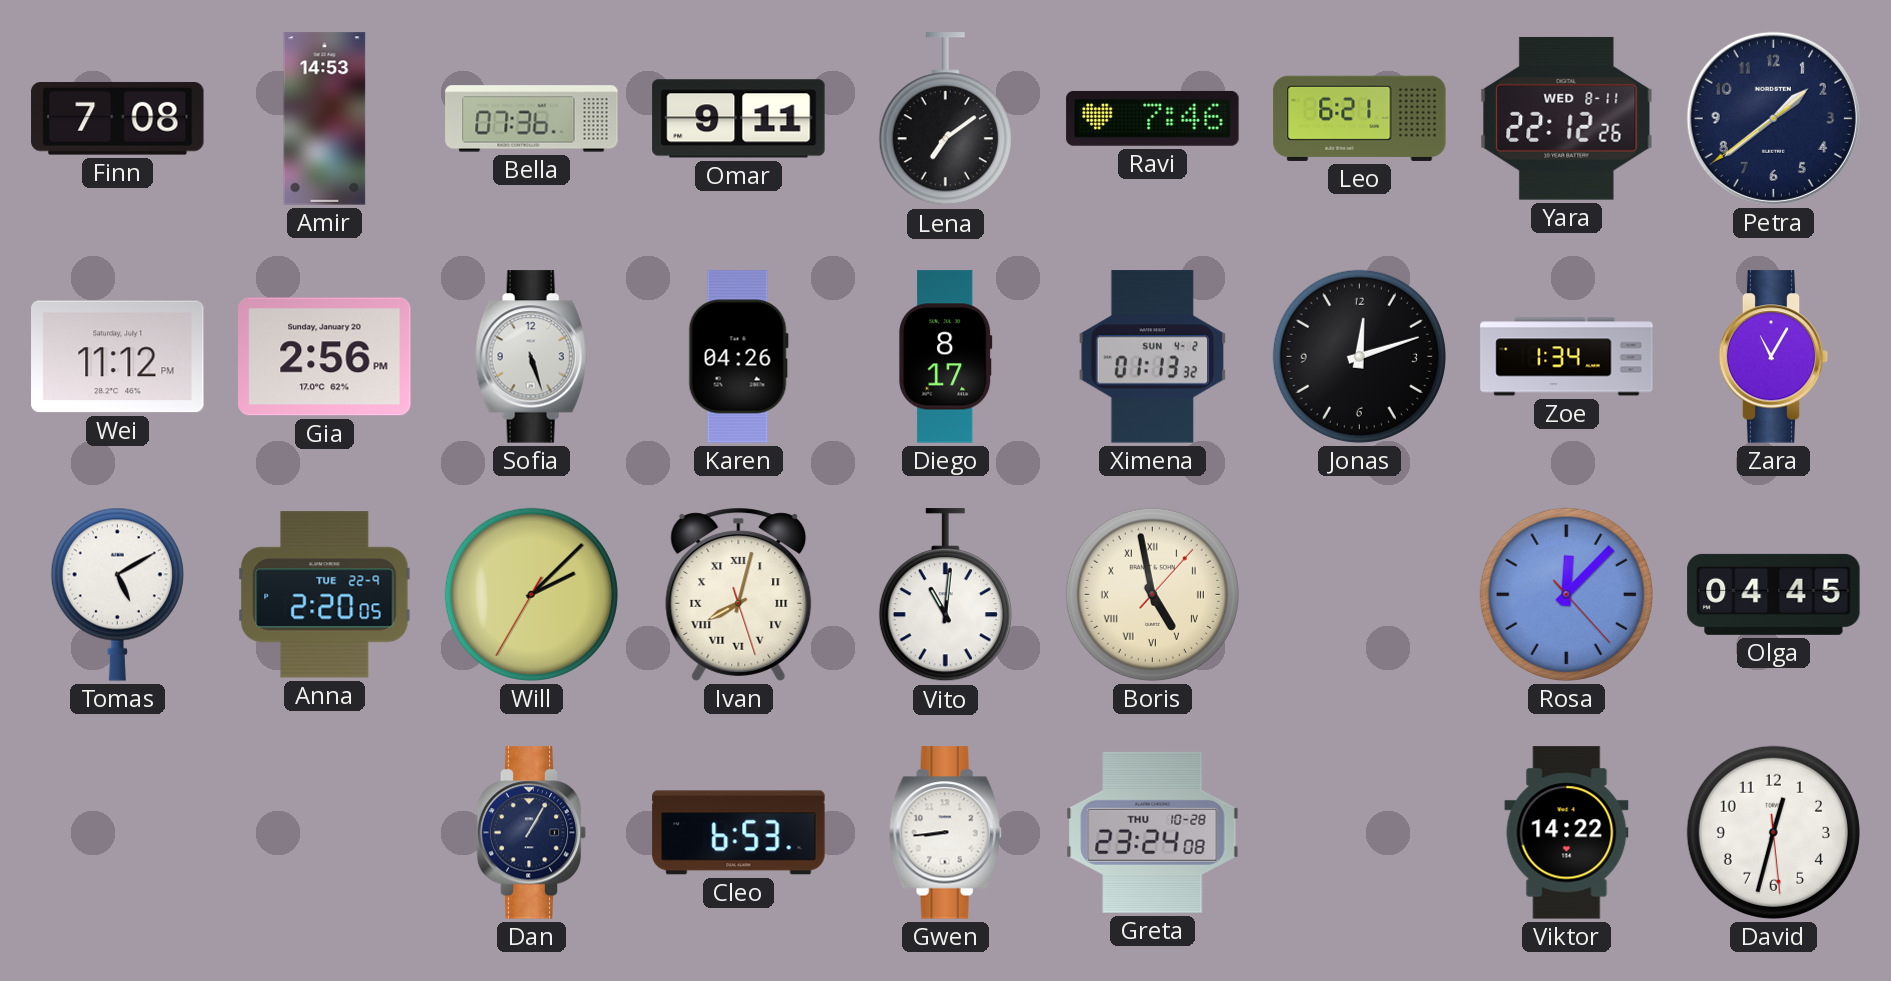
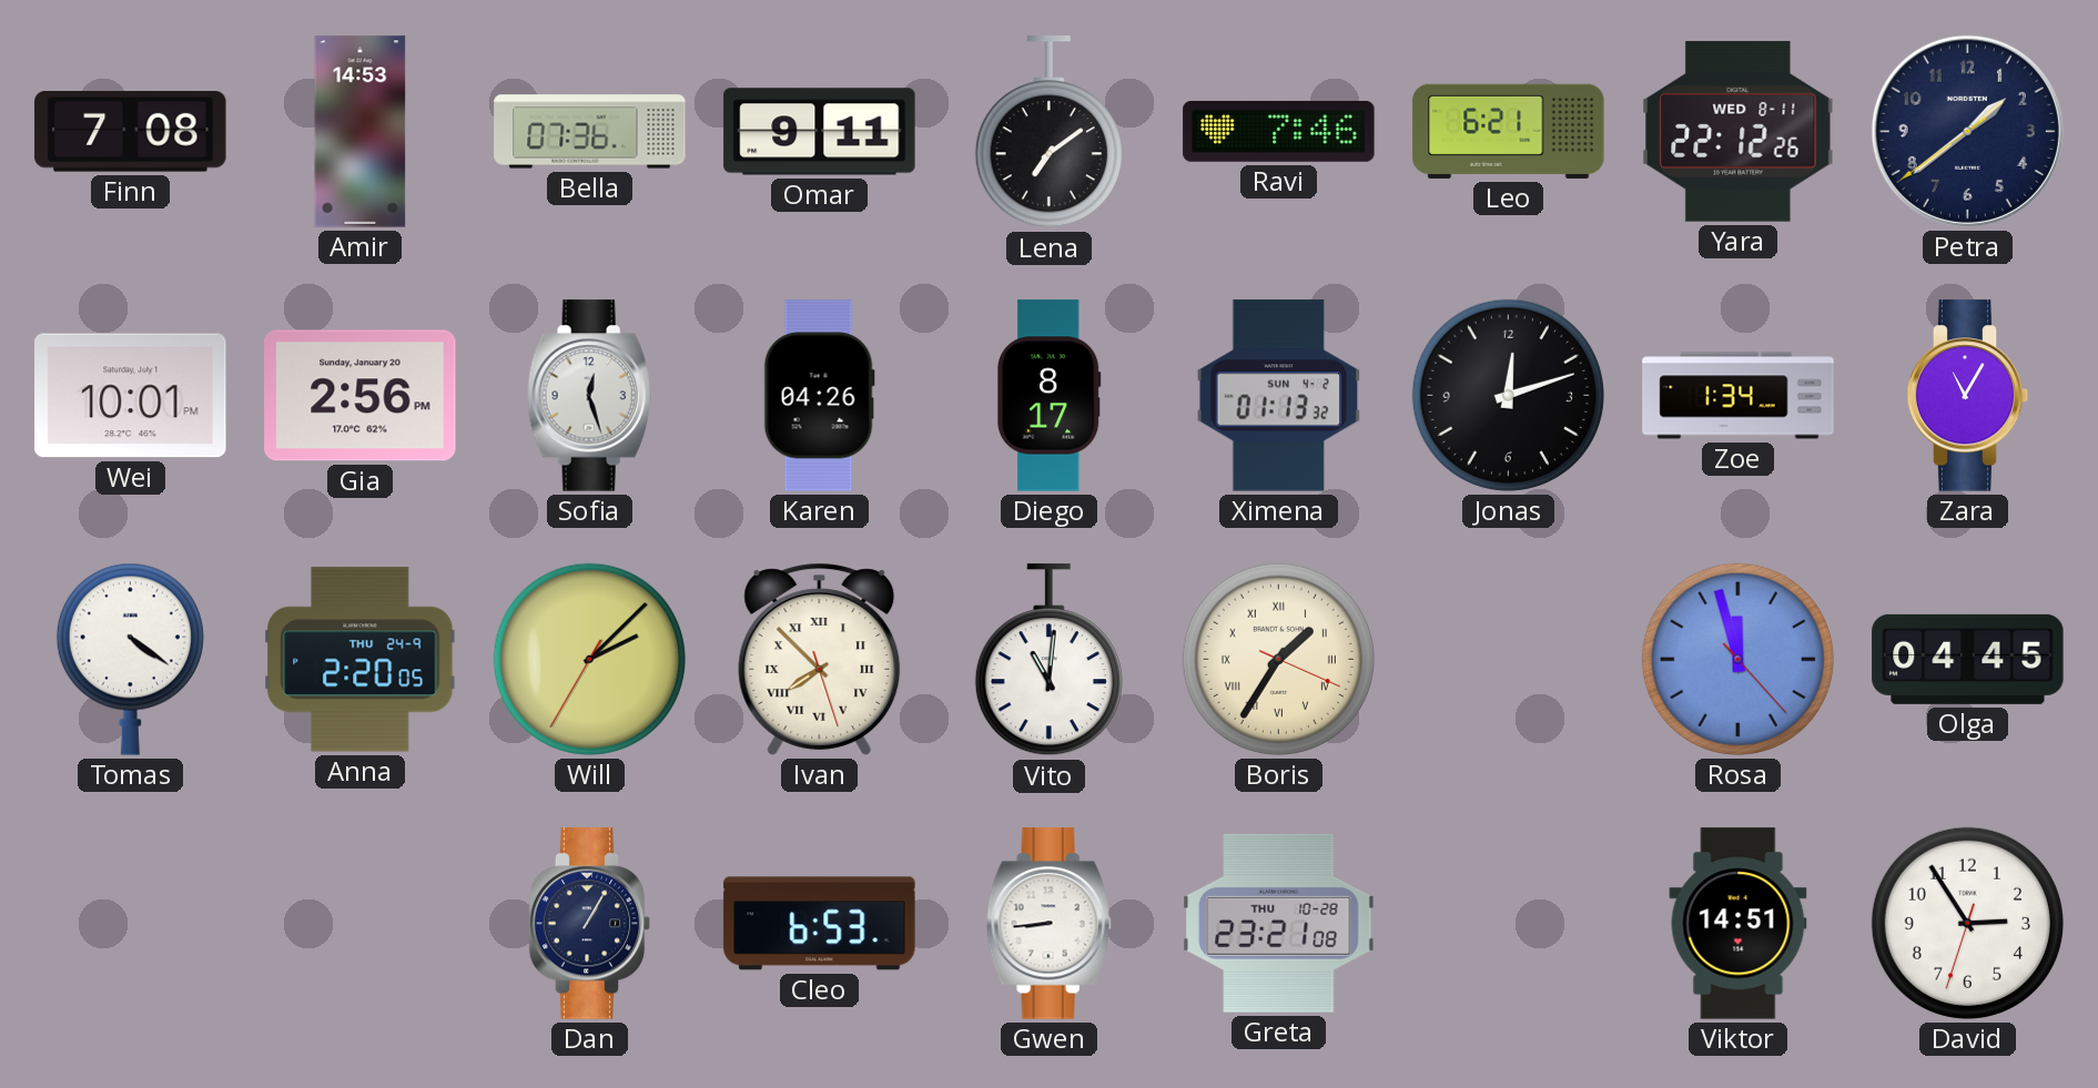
Wei: 11:12 -> 10:01
Sofia: 5:27 -> 12:27
Tomas: 5:10 -> 4:21
Anna date: TUE 22-9 -> THU 24-9
Ivan: 8:02 -> 7:52
Boris: 4:58 -> 1:35
Rosa: 12:07 -> 11:57
Greta: 23:24 -> 23:21
Viktor: 14:22 -> 14:51
David: 12:32 -> 2:54
